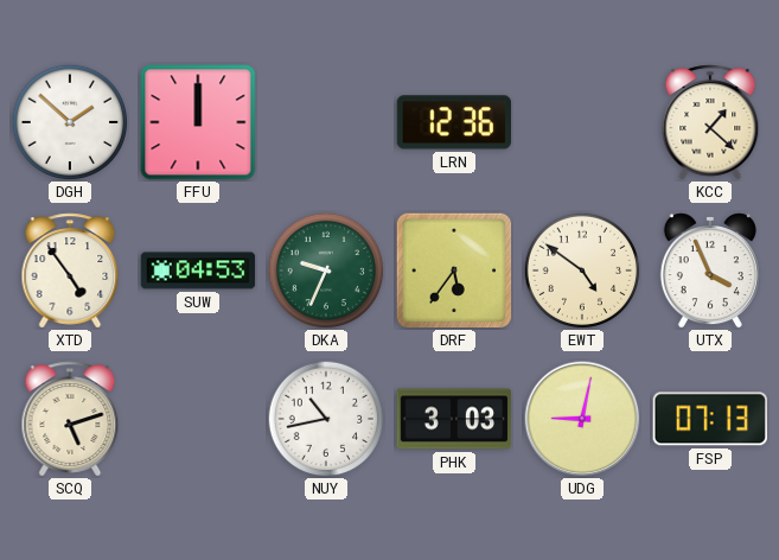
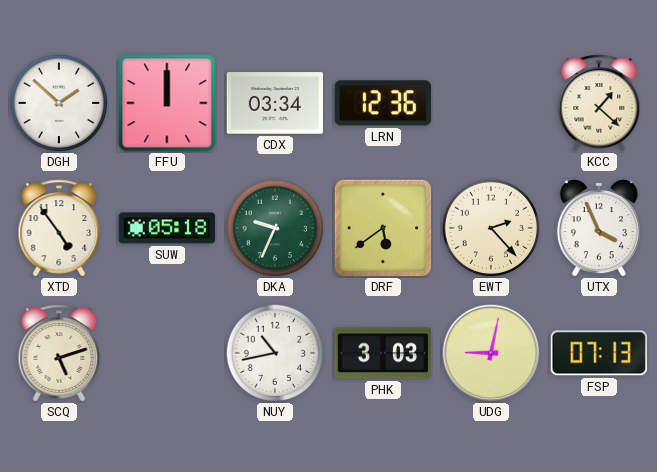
CDX: none -> 03:34
SUW: 04:53 -> 05:18
DRF: 5:36 -> 5:39
EWT: 4:51 -> 2:23
